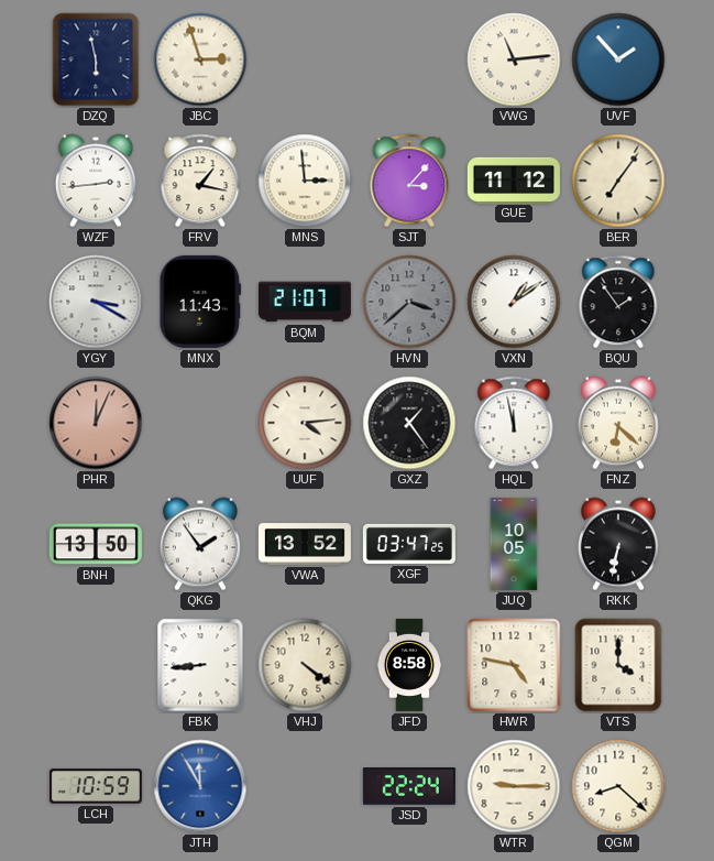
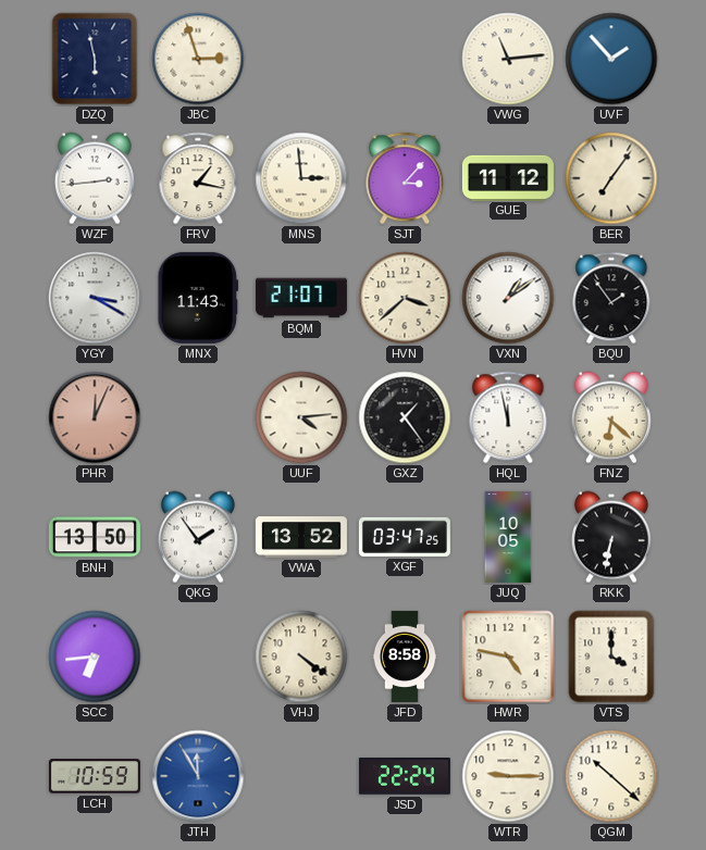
HVN dial: grey -> cream
SCC: none -> 6:44
FBK: 8:44 -> none
QGM: 8:22 -> 10:22
